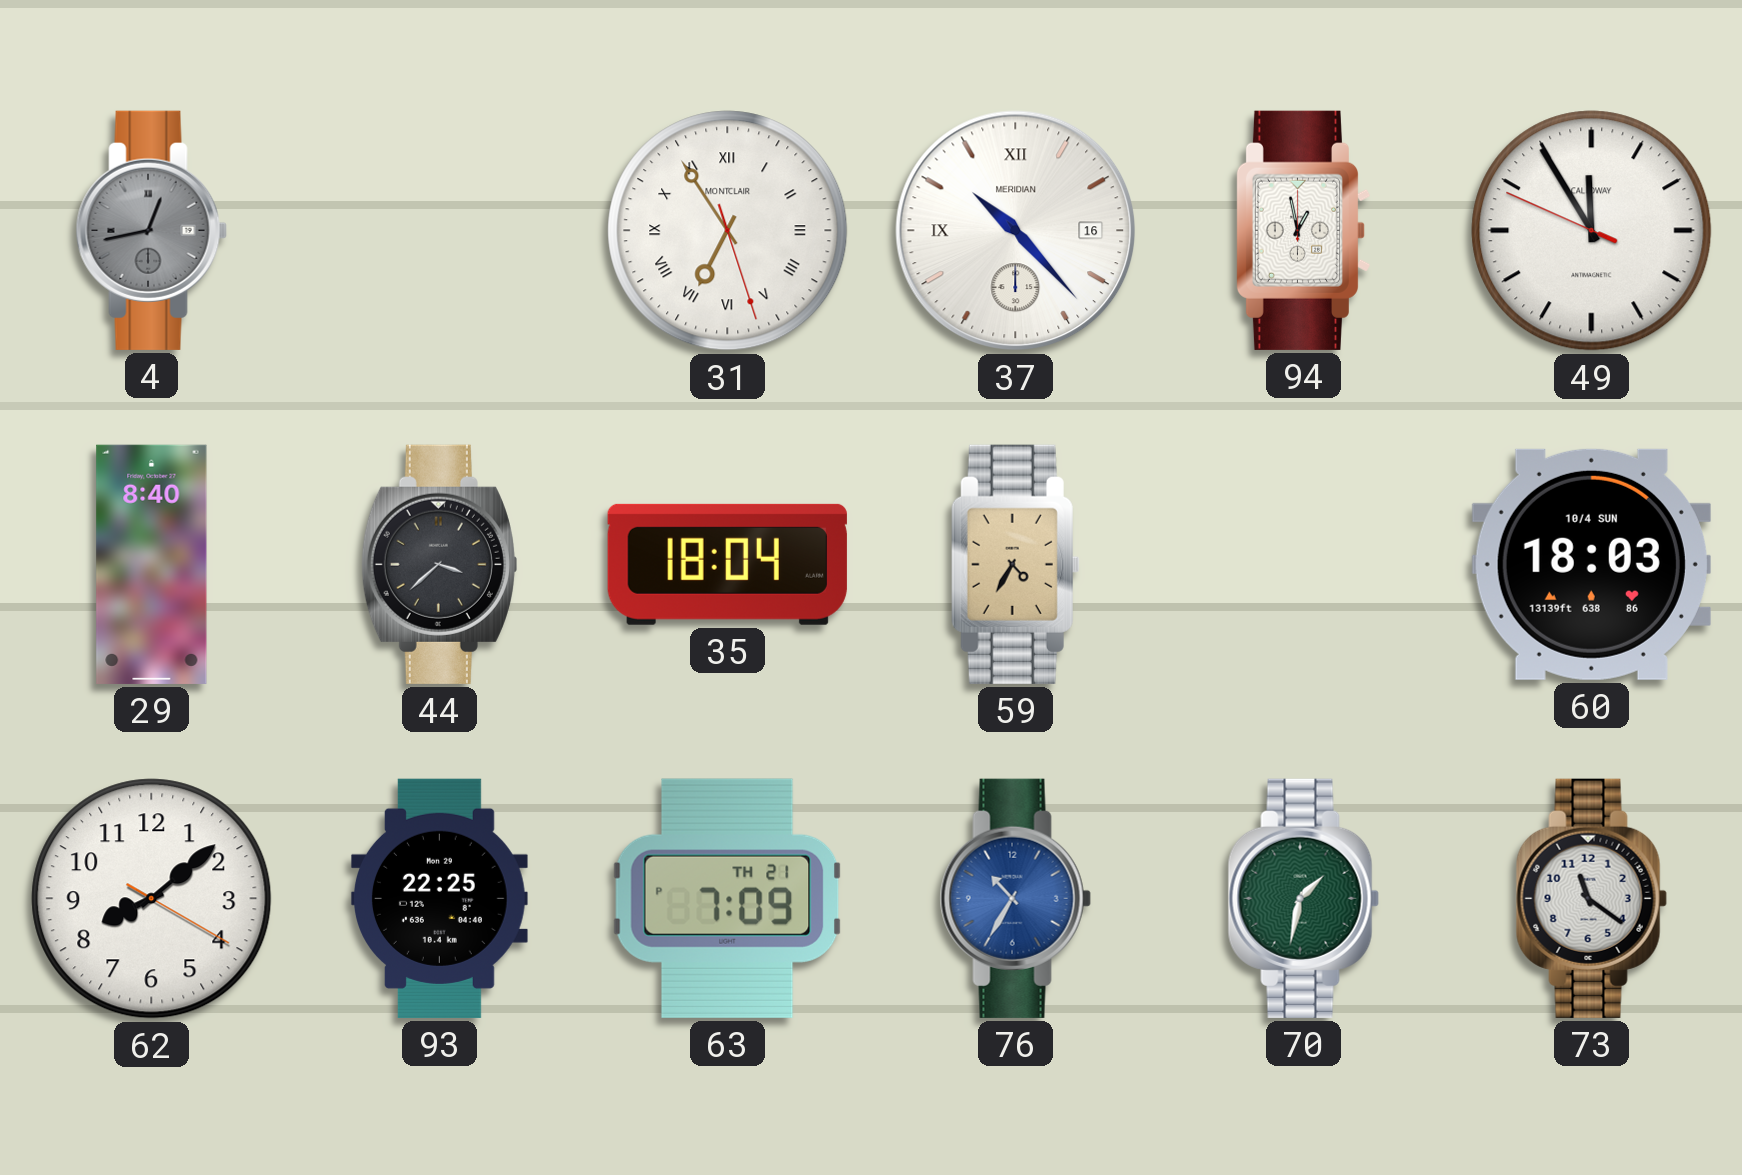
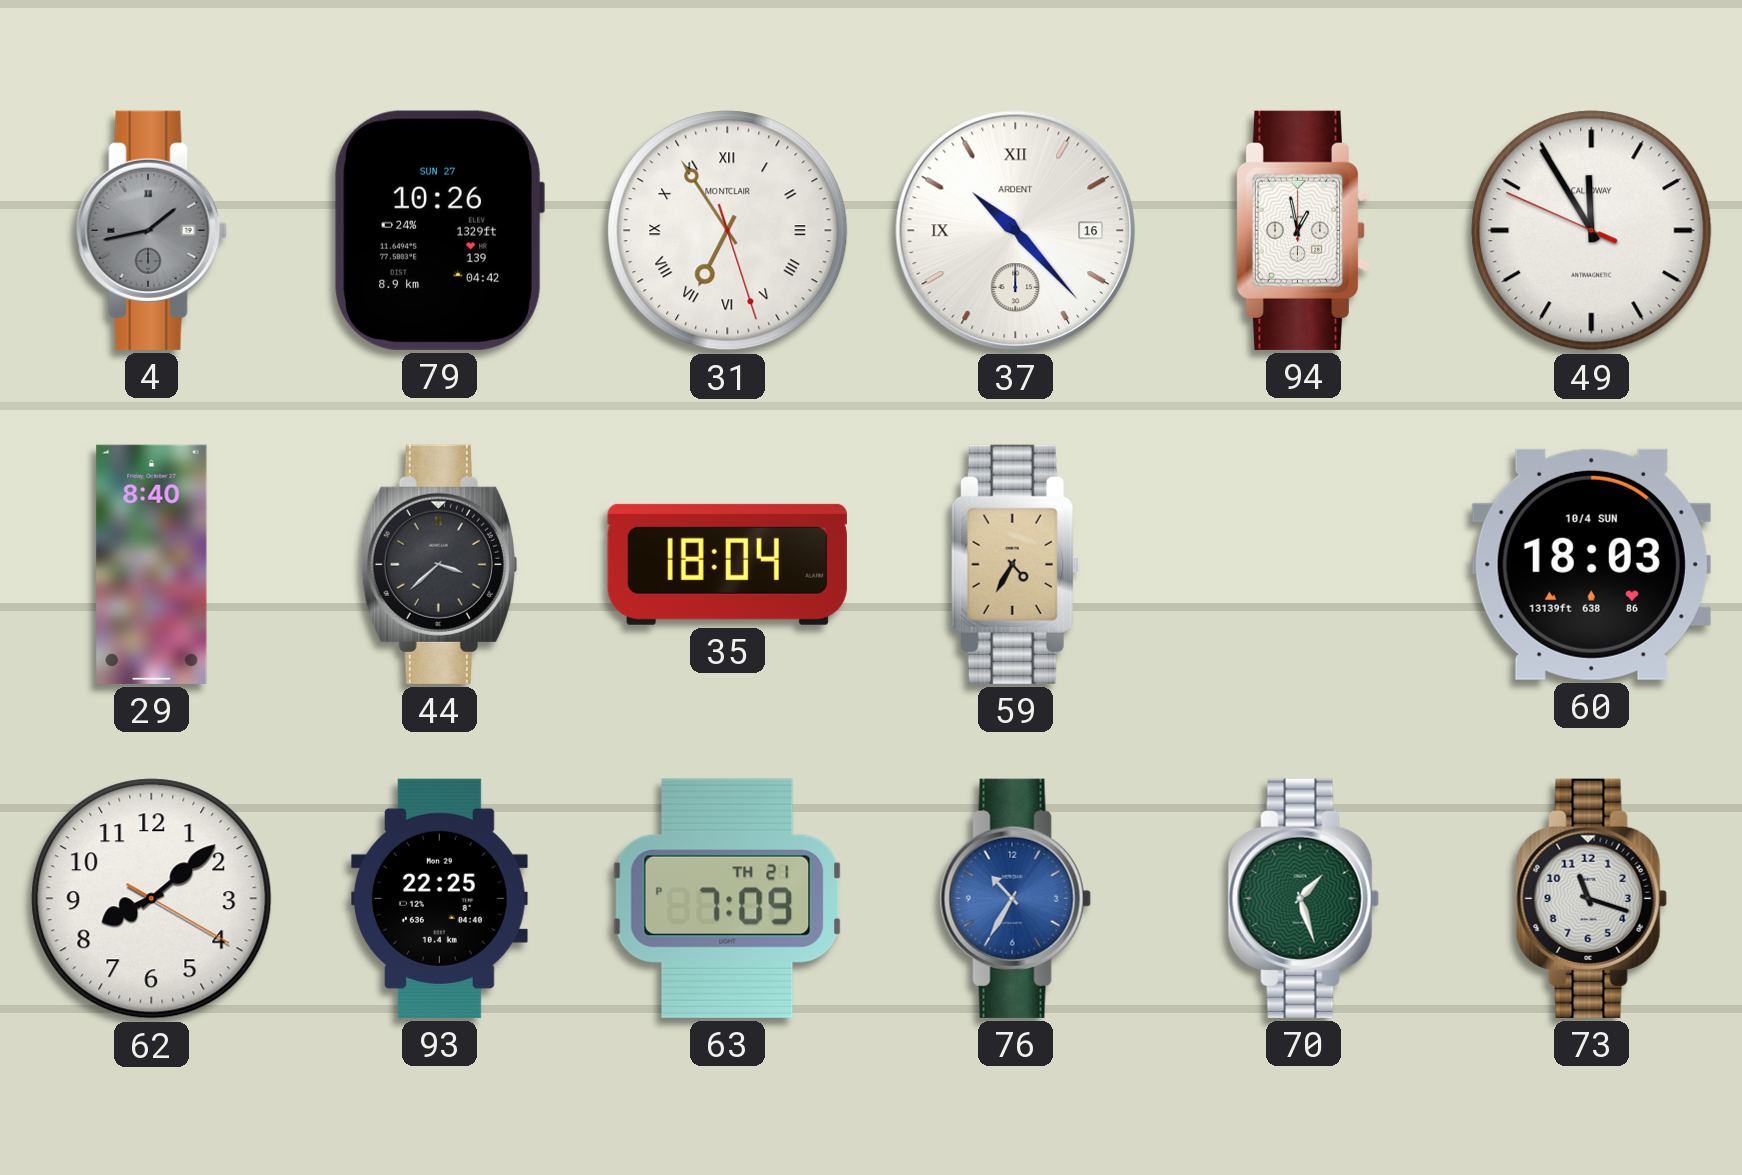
4: 12:43 -> 1:43
79: none -> 10:26
37 brand: MERIDIAN -> ARDENT
70: 1:32 -> 1:27
73: 11:21 -> 11:18
